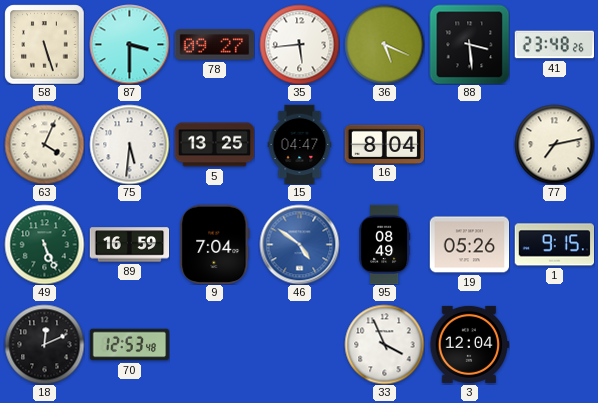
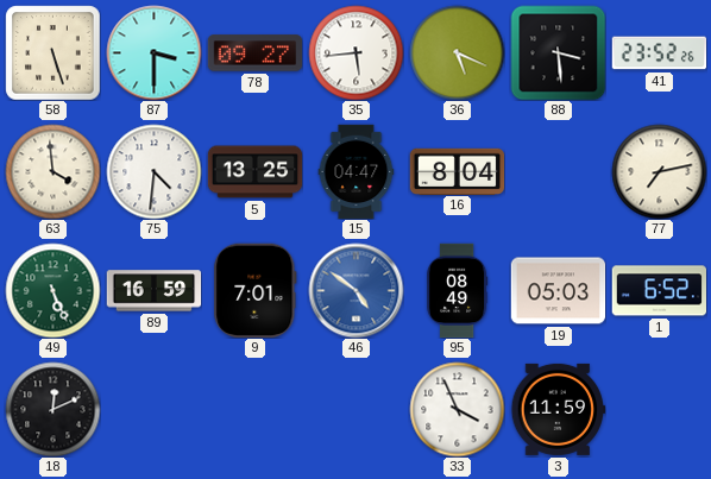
41: 23:48 -> 23:52
63: 4:04 -> 3:59
75: 5:31 -> 4:31
9: 7:04 -> 7:01
19: 05:26 -> 05:03
1: 9:15 -> 6:52
70: 12:53 -> none
3: 12:04 -> 11:59
